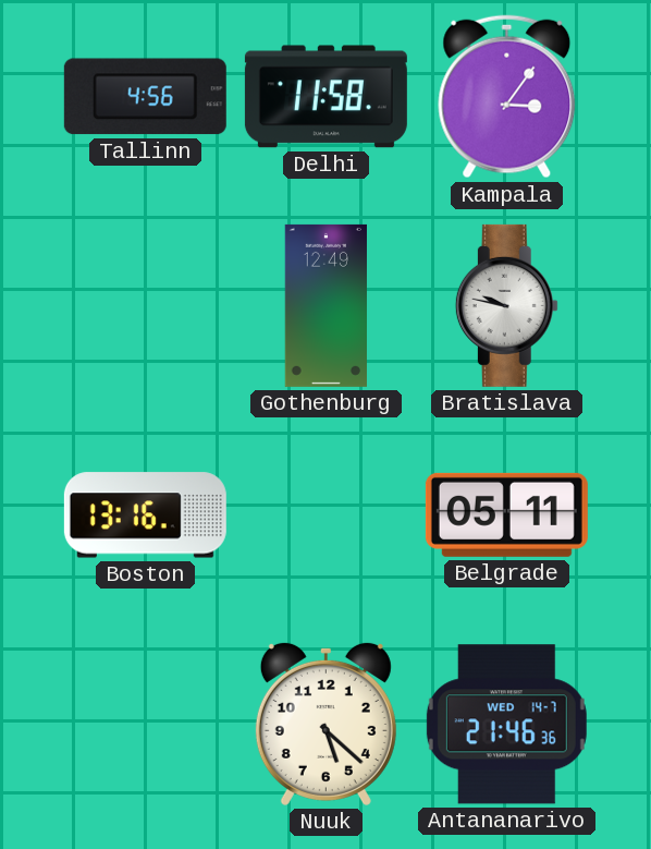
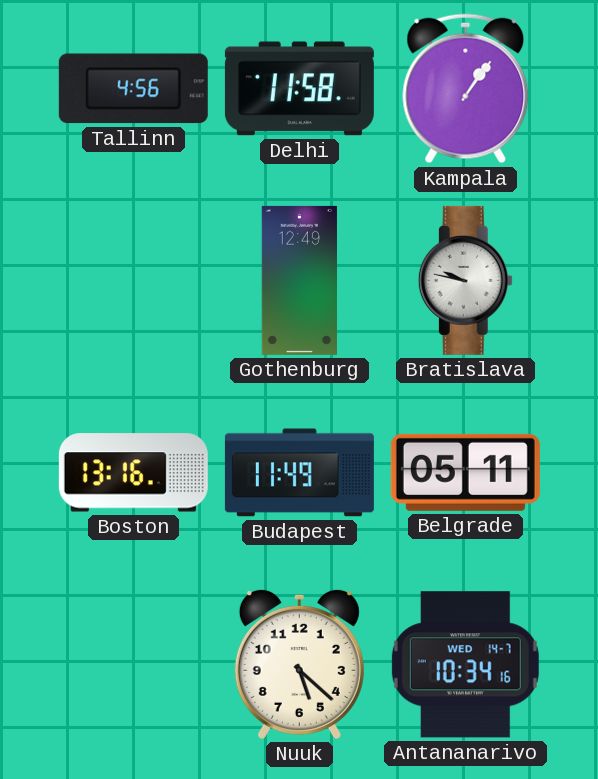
Kampala: 3:06 -> 1:06
Budapest: none -> 11:49
Antananarivo: 21:46 -> 10:34
